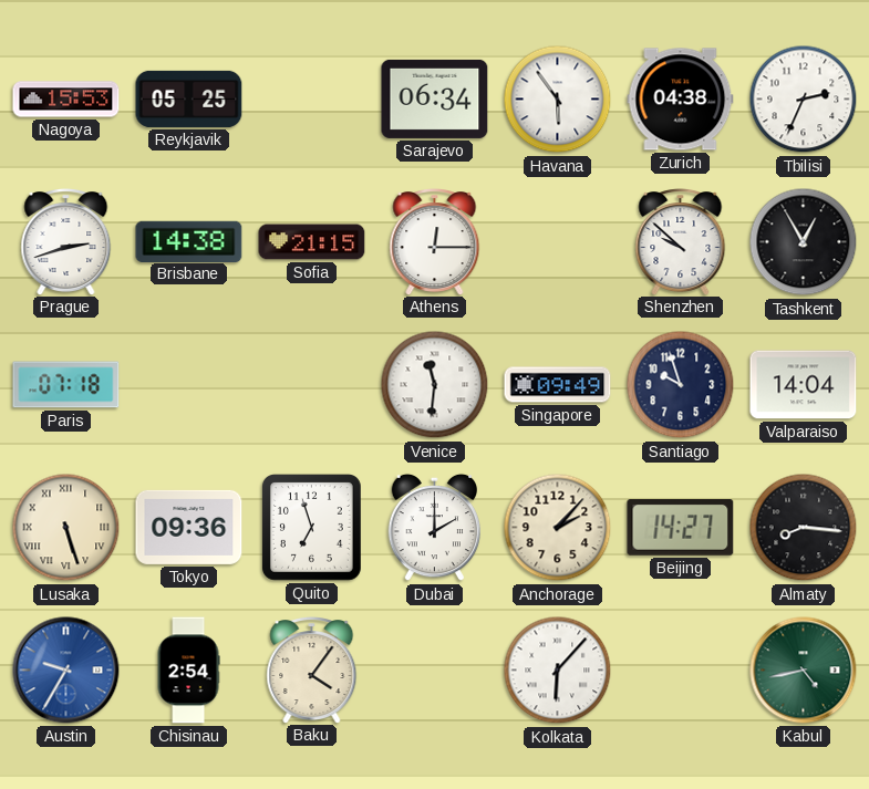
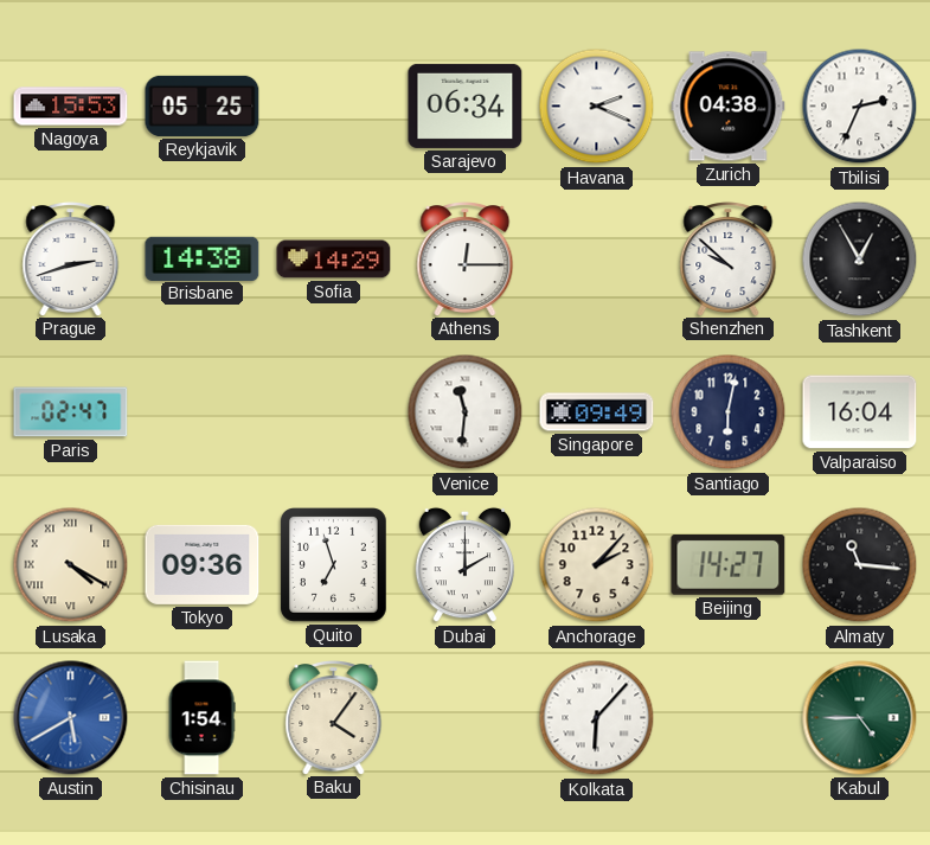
Havana: 5:54 -> 2:19
Sofia: 21:15 -> 14:29
Paris: 07:18 -> 02:47
Santiago: 9:57 -> 6:02
Valparaiso: 14:04 -> 16:04
Lusaka: 5:27 -> 4:20
Almaty: 8:16 -> 11:16
Austin: 9:35 -> 5:40
Chisinau: 2:54 -> 1:54
Kabul: 4:43 -> 4:45
